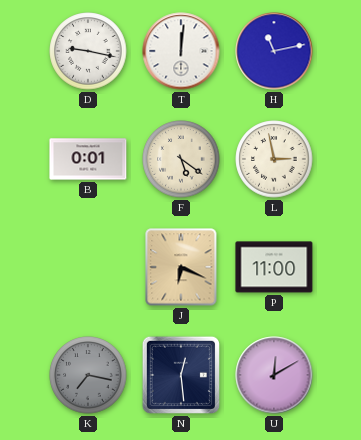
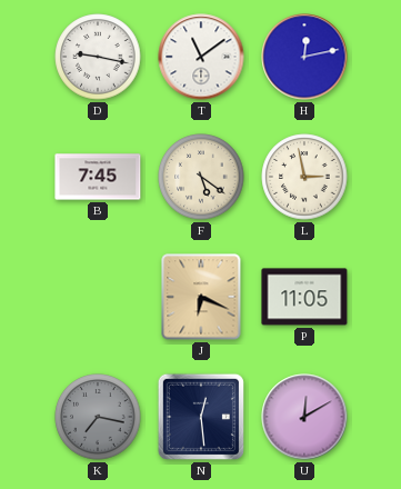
T: 12:01 -> 11:09
H: 11:13 -> 12:13
B: 0:01 -> 7:45
P: 11:00 -> 11:05
